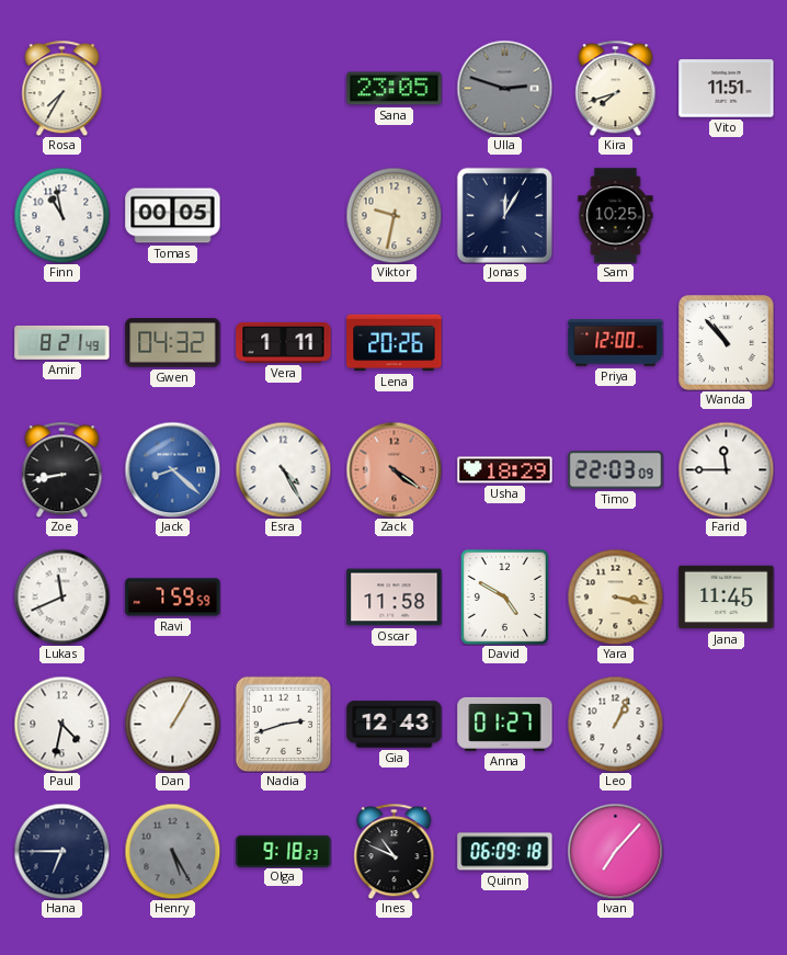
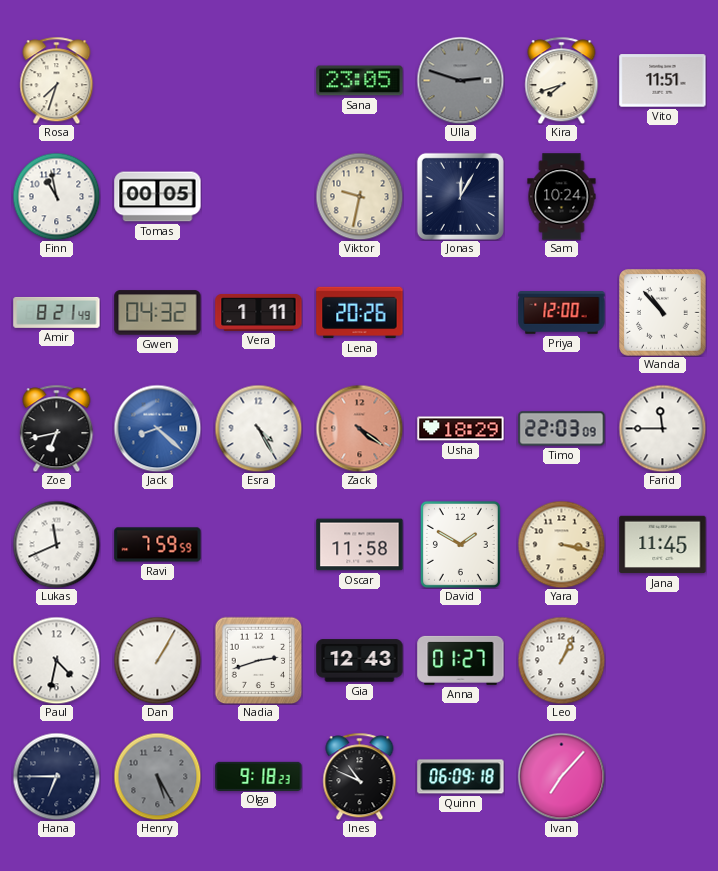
Rosa: 7:35 -> 7:33
Sam: 10:25 -> 10:24
Zoe: 8:43 -> 6:43
David: 4:50 -> 1:50
